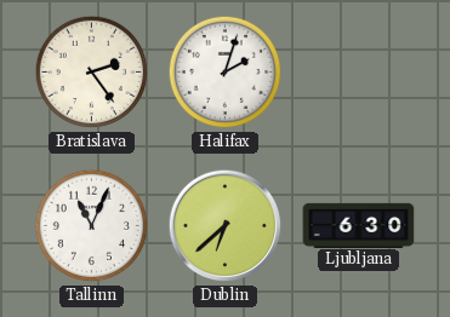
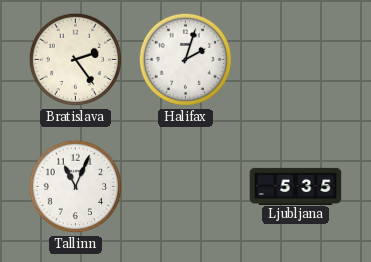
Dublin: 6:38 -> none
Ljubljana: 6:30 -> 5:35
